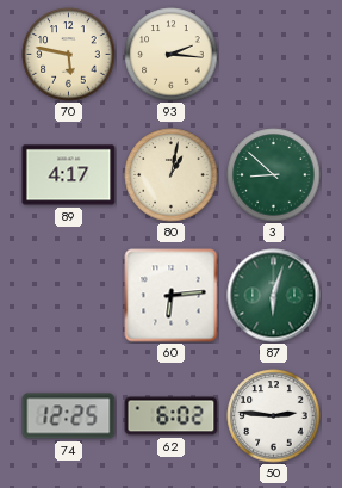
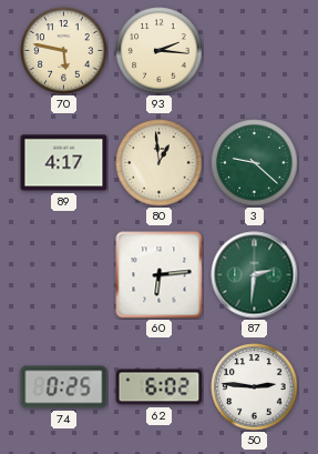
80: 1:02 -> 12:59
3: 8:52 -> 9:22
87: 6:03 -> 2:31
74: 12:25 -> 0:25
